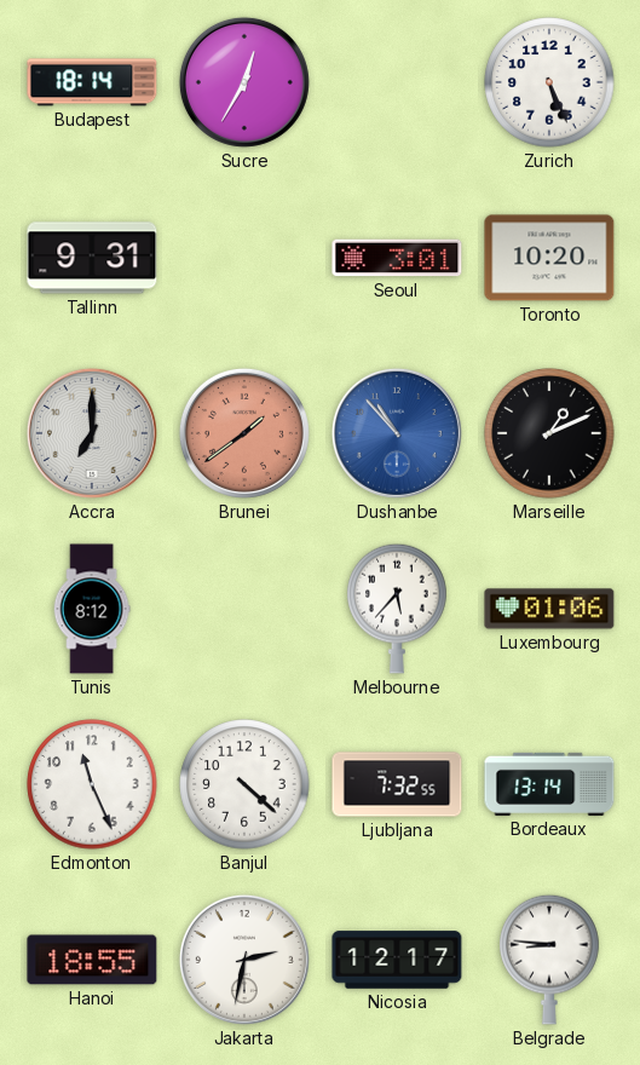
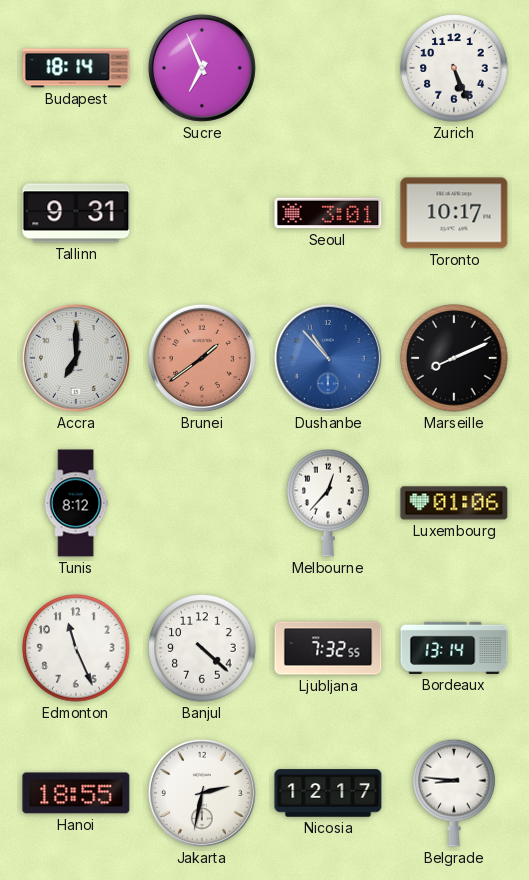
Sucre: 12:35 -> 6:56
Toronto: 10:20 -> 10:17
Marseille: 1:11 -> 8:11
Melbourne: 5:37 -> 12:37
